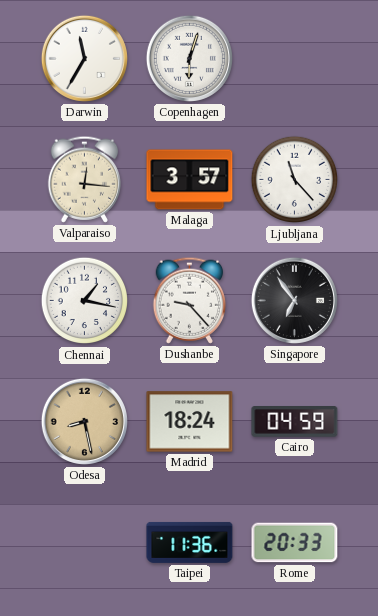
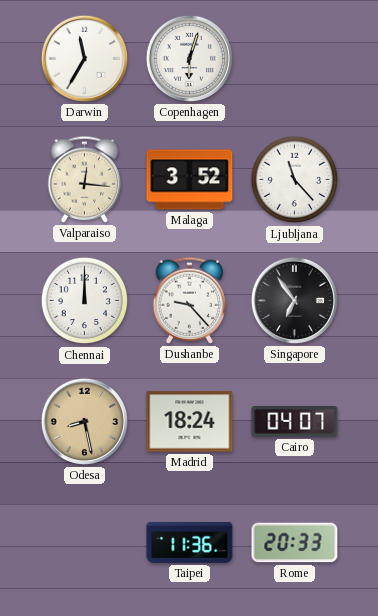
Malaga: 3:57 -> 3:52
Chennai: 1:17 -> 12:00
Cairo: 04:59 -> 04:07
